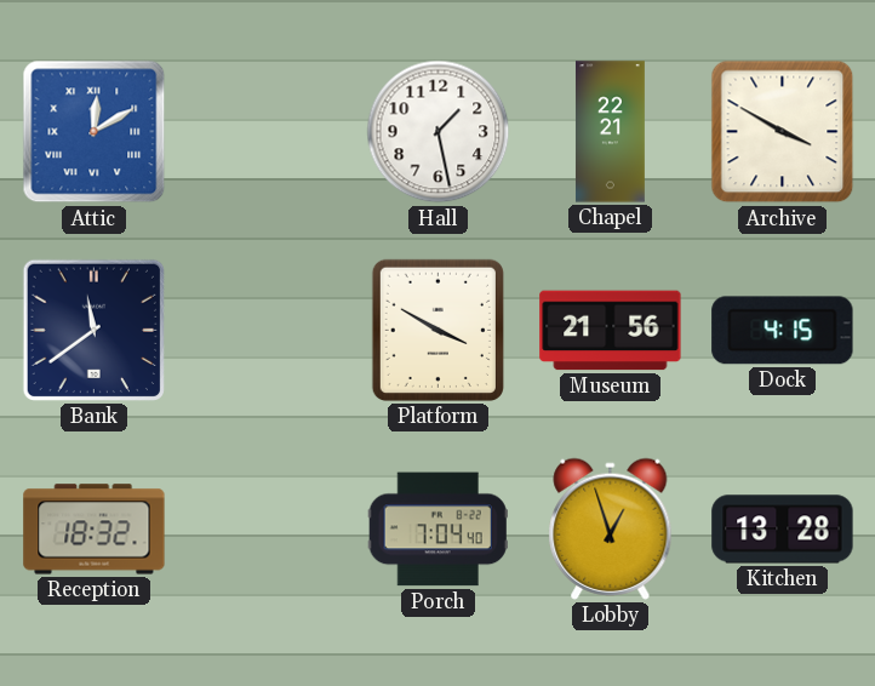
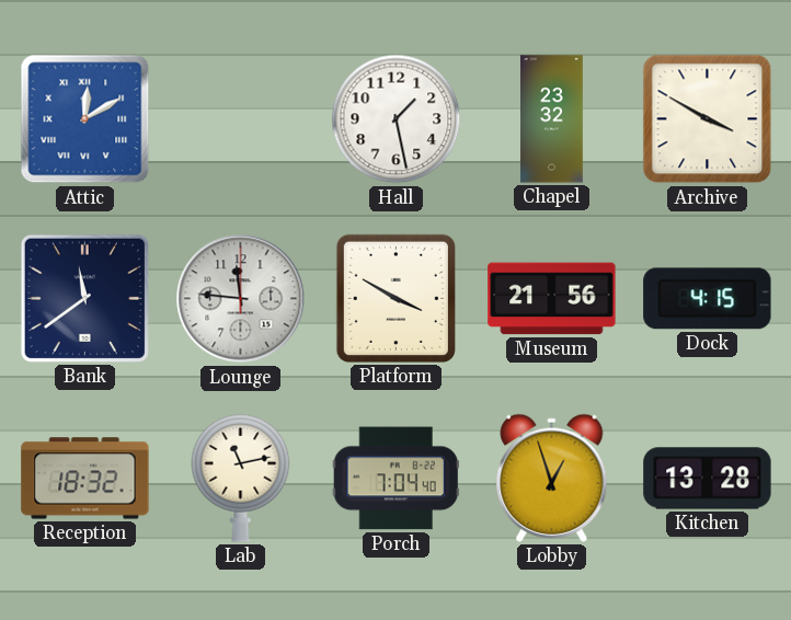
Chapel: 22:21 -> 23:32
Lounge: none -> 11:46
Lab: none -> 11:13
